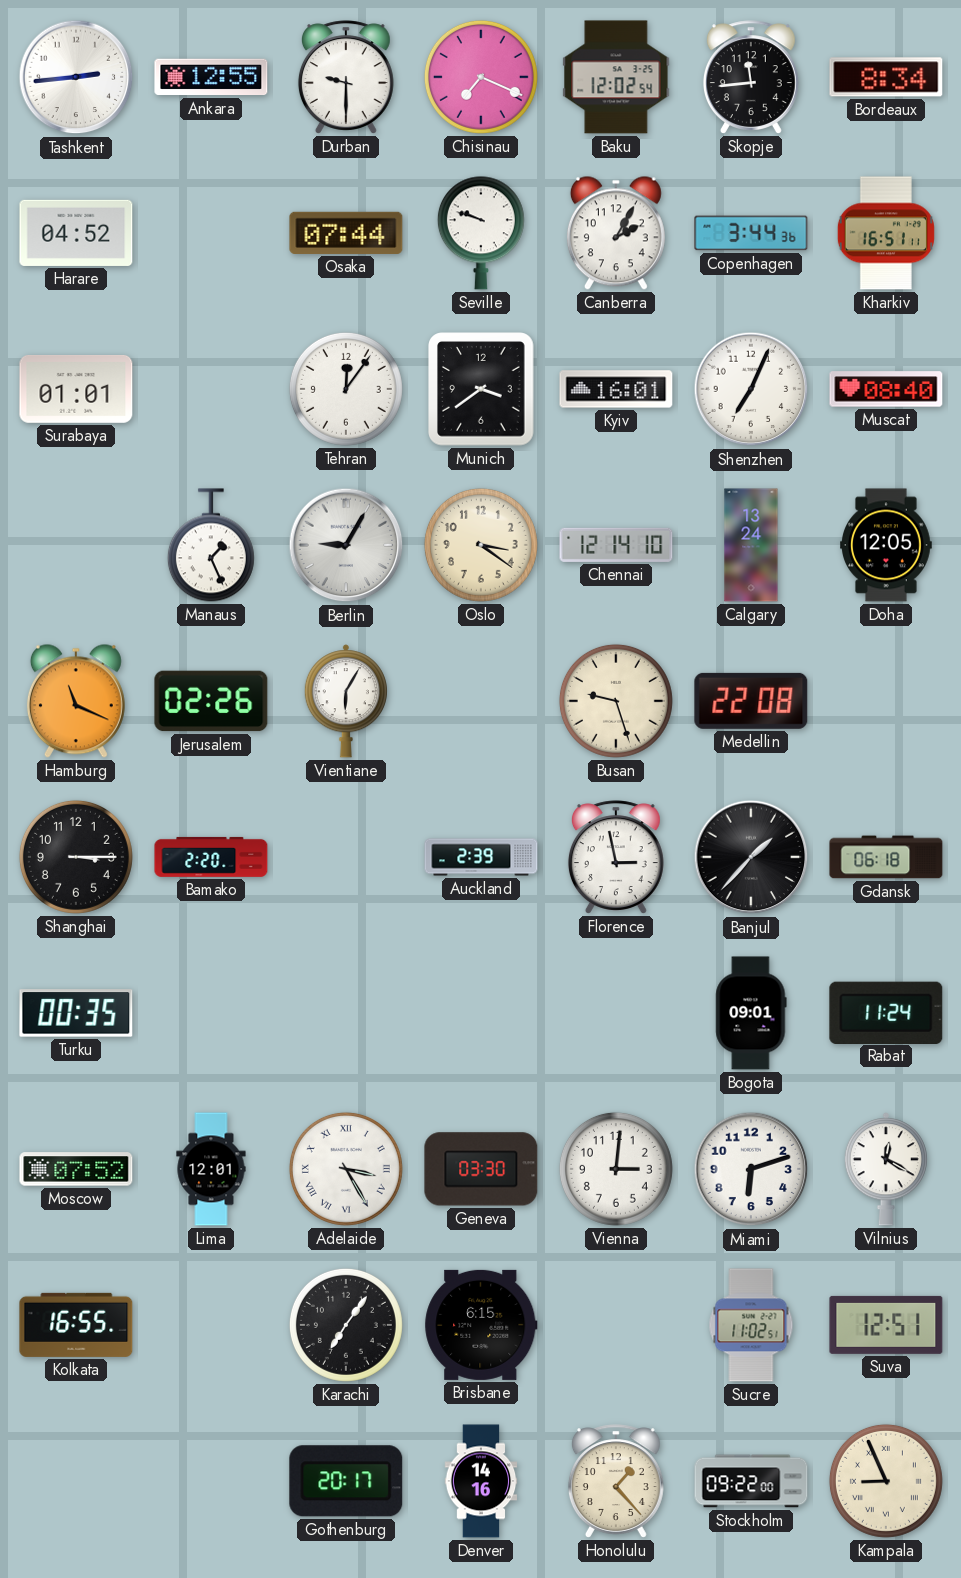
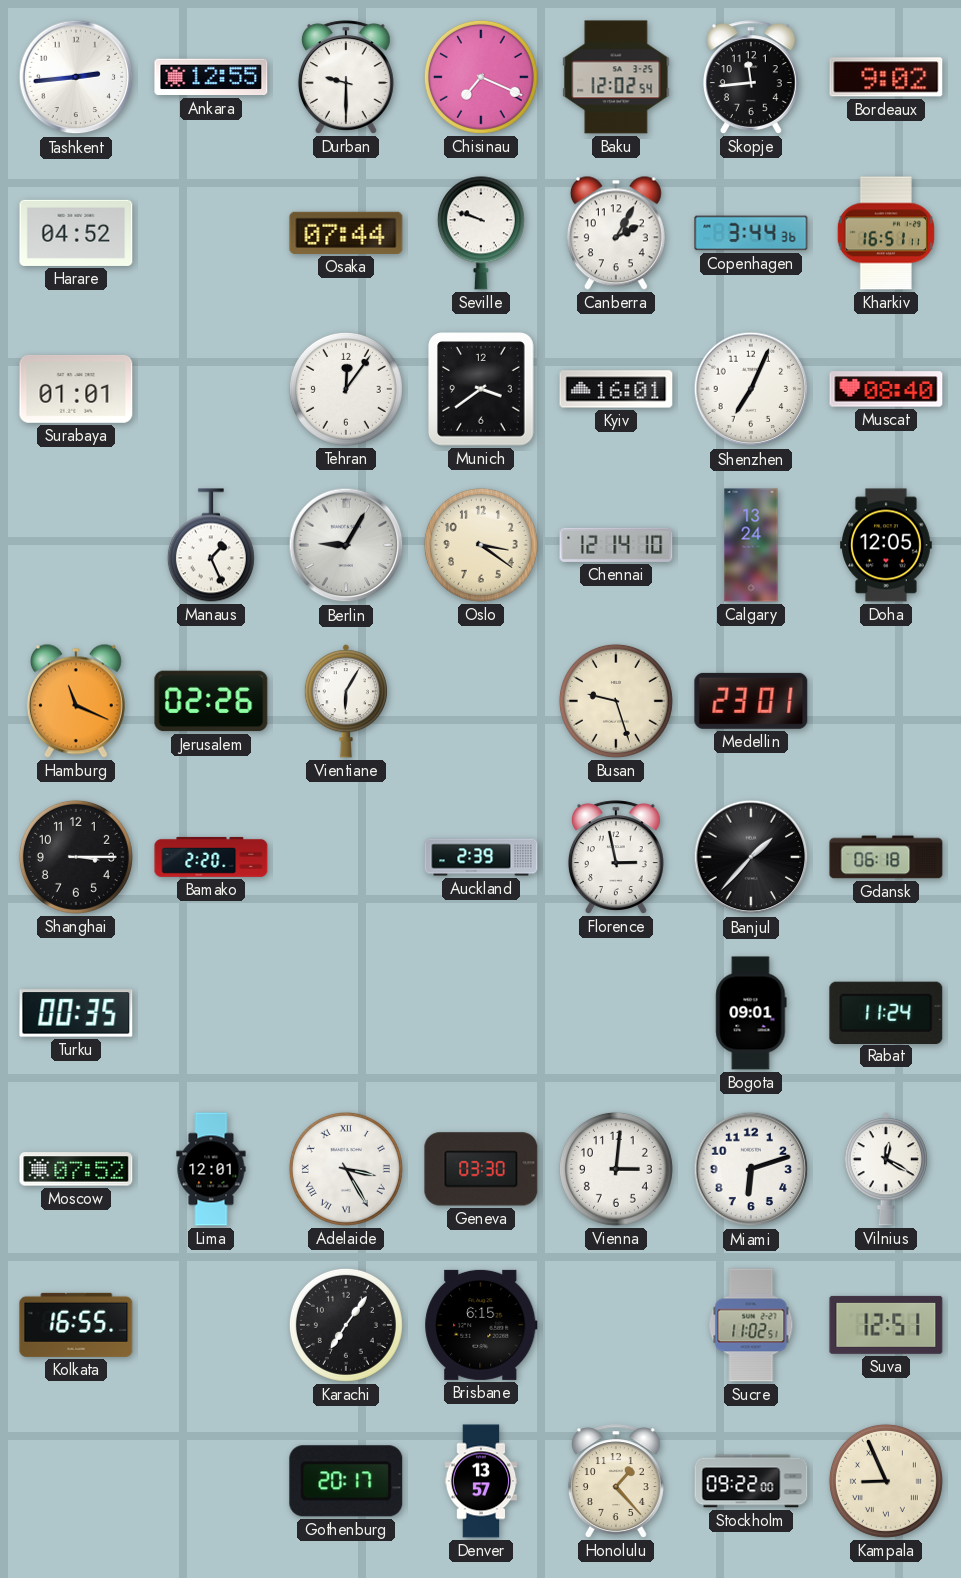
Bordeaux: 8:34 -> 9:02
Medellin: 22:08 -> 23:01
Denver: 14:16 -> 13:57
